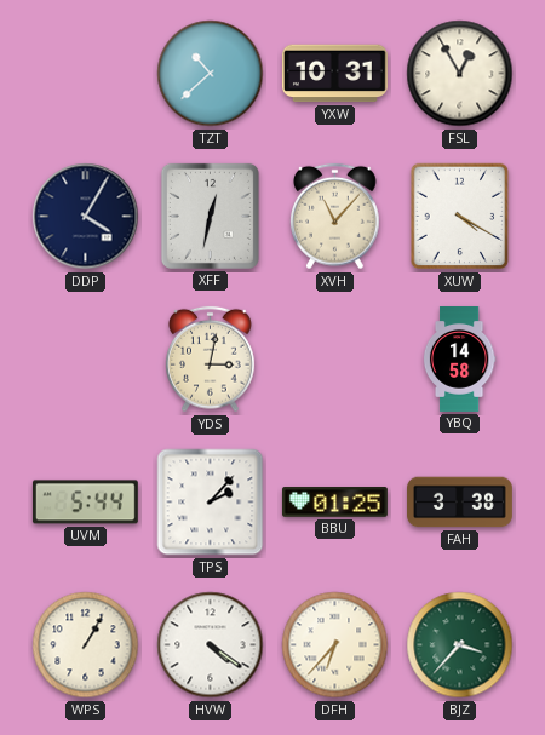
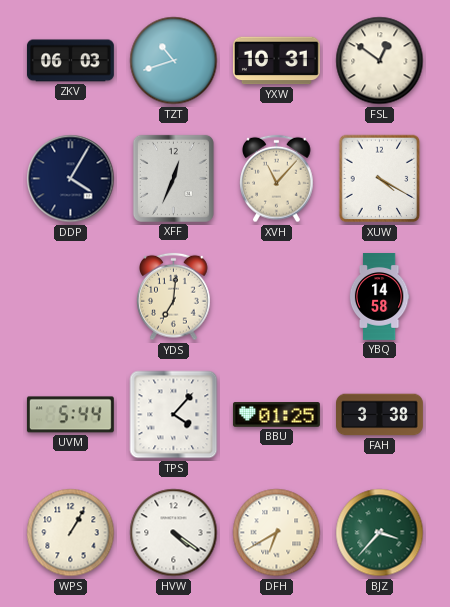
ZKV: none -> 06:03
TZT: 10:38 -> 10:42
FSL: 12:55 -> 12:51
XFF: 12:32 -> 12:34
YDS: 3:02 -> 7:01
TPS: 2:07 -> 4:07
DFH: 6:37 -> 6:40
